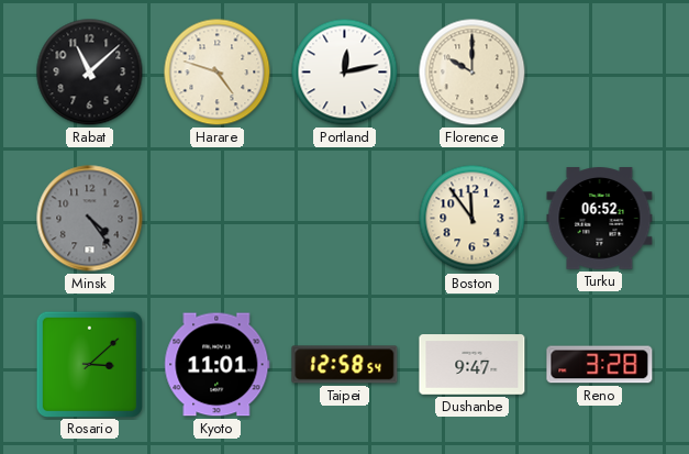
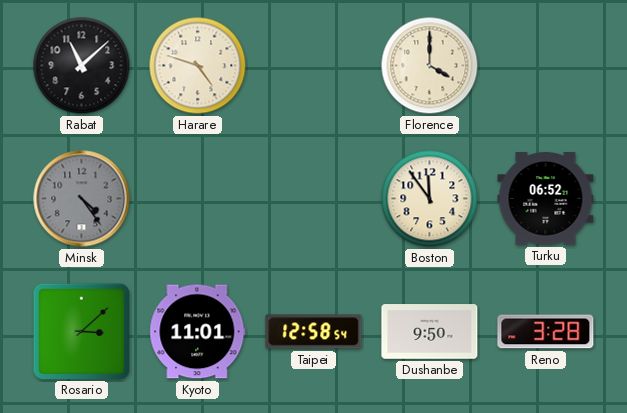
Portland: 12:13 -> none
Florence: 10:00 -> 4:00
Dushanbe: 9:47 -> 9:50
